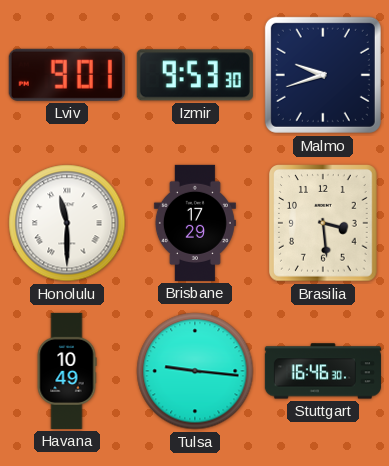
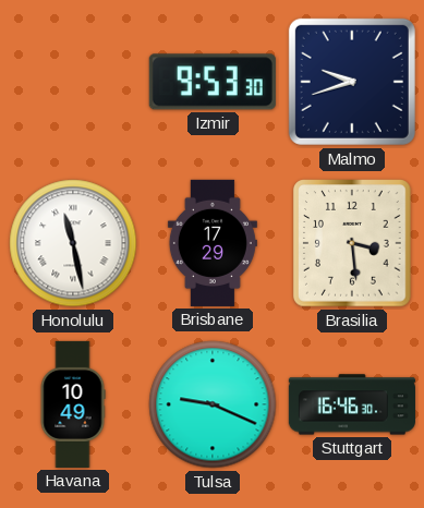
Lviv: 9:01 -> none
Honolulu: 11:30 -> 11:28
Tulsa: 9:16 -> 9:19
